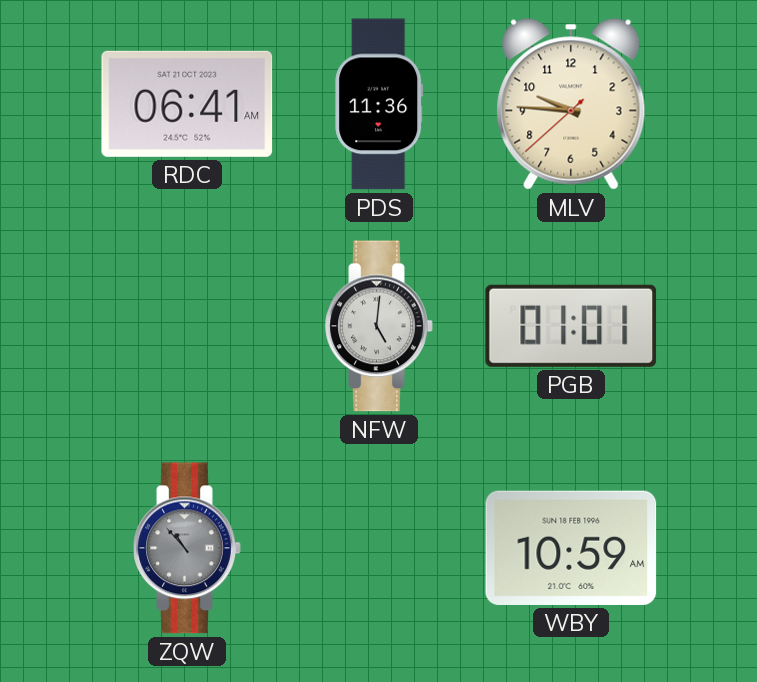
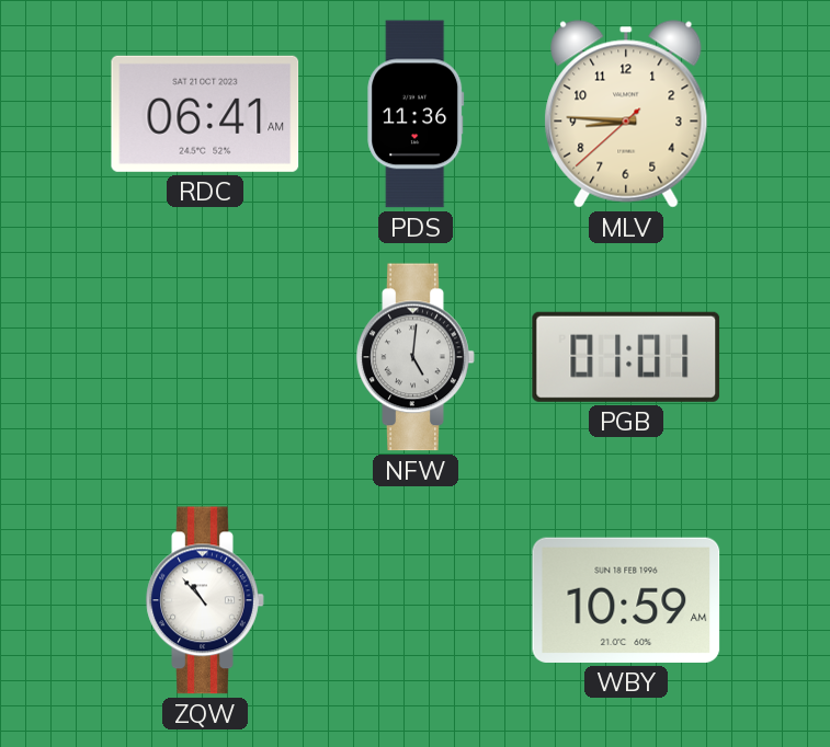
MLV: 9:45 -> 8:45
ZQW dial: grey -> white
